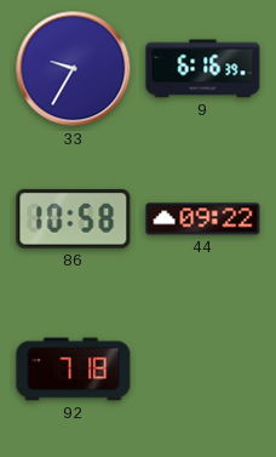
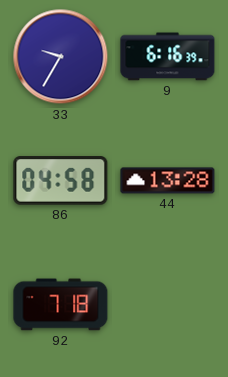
86: 10:58 -> 04:58
44: 09:22 -> 13:28
